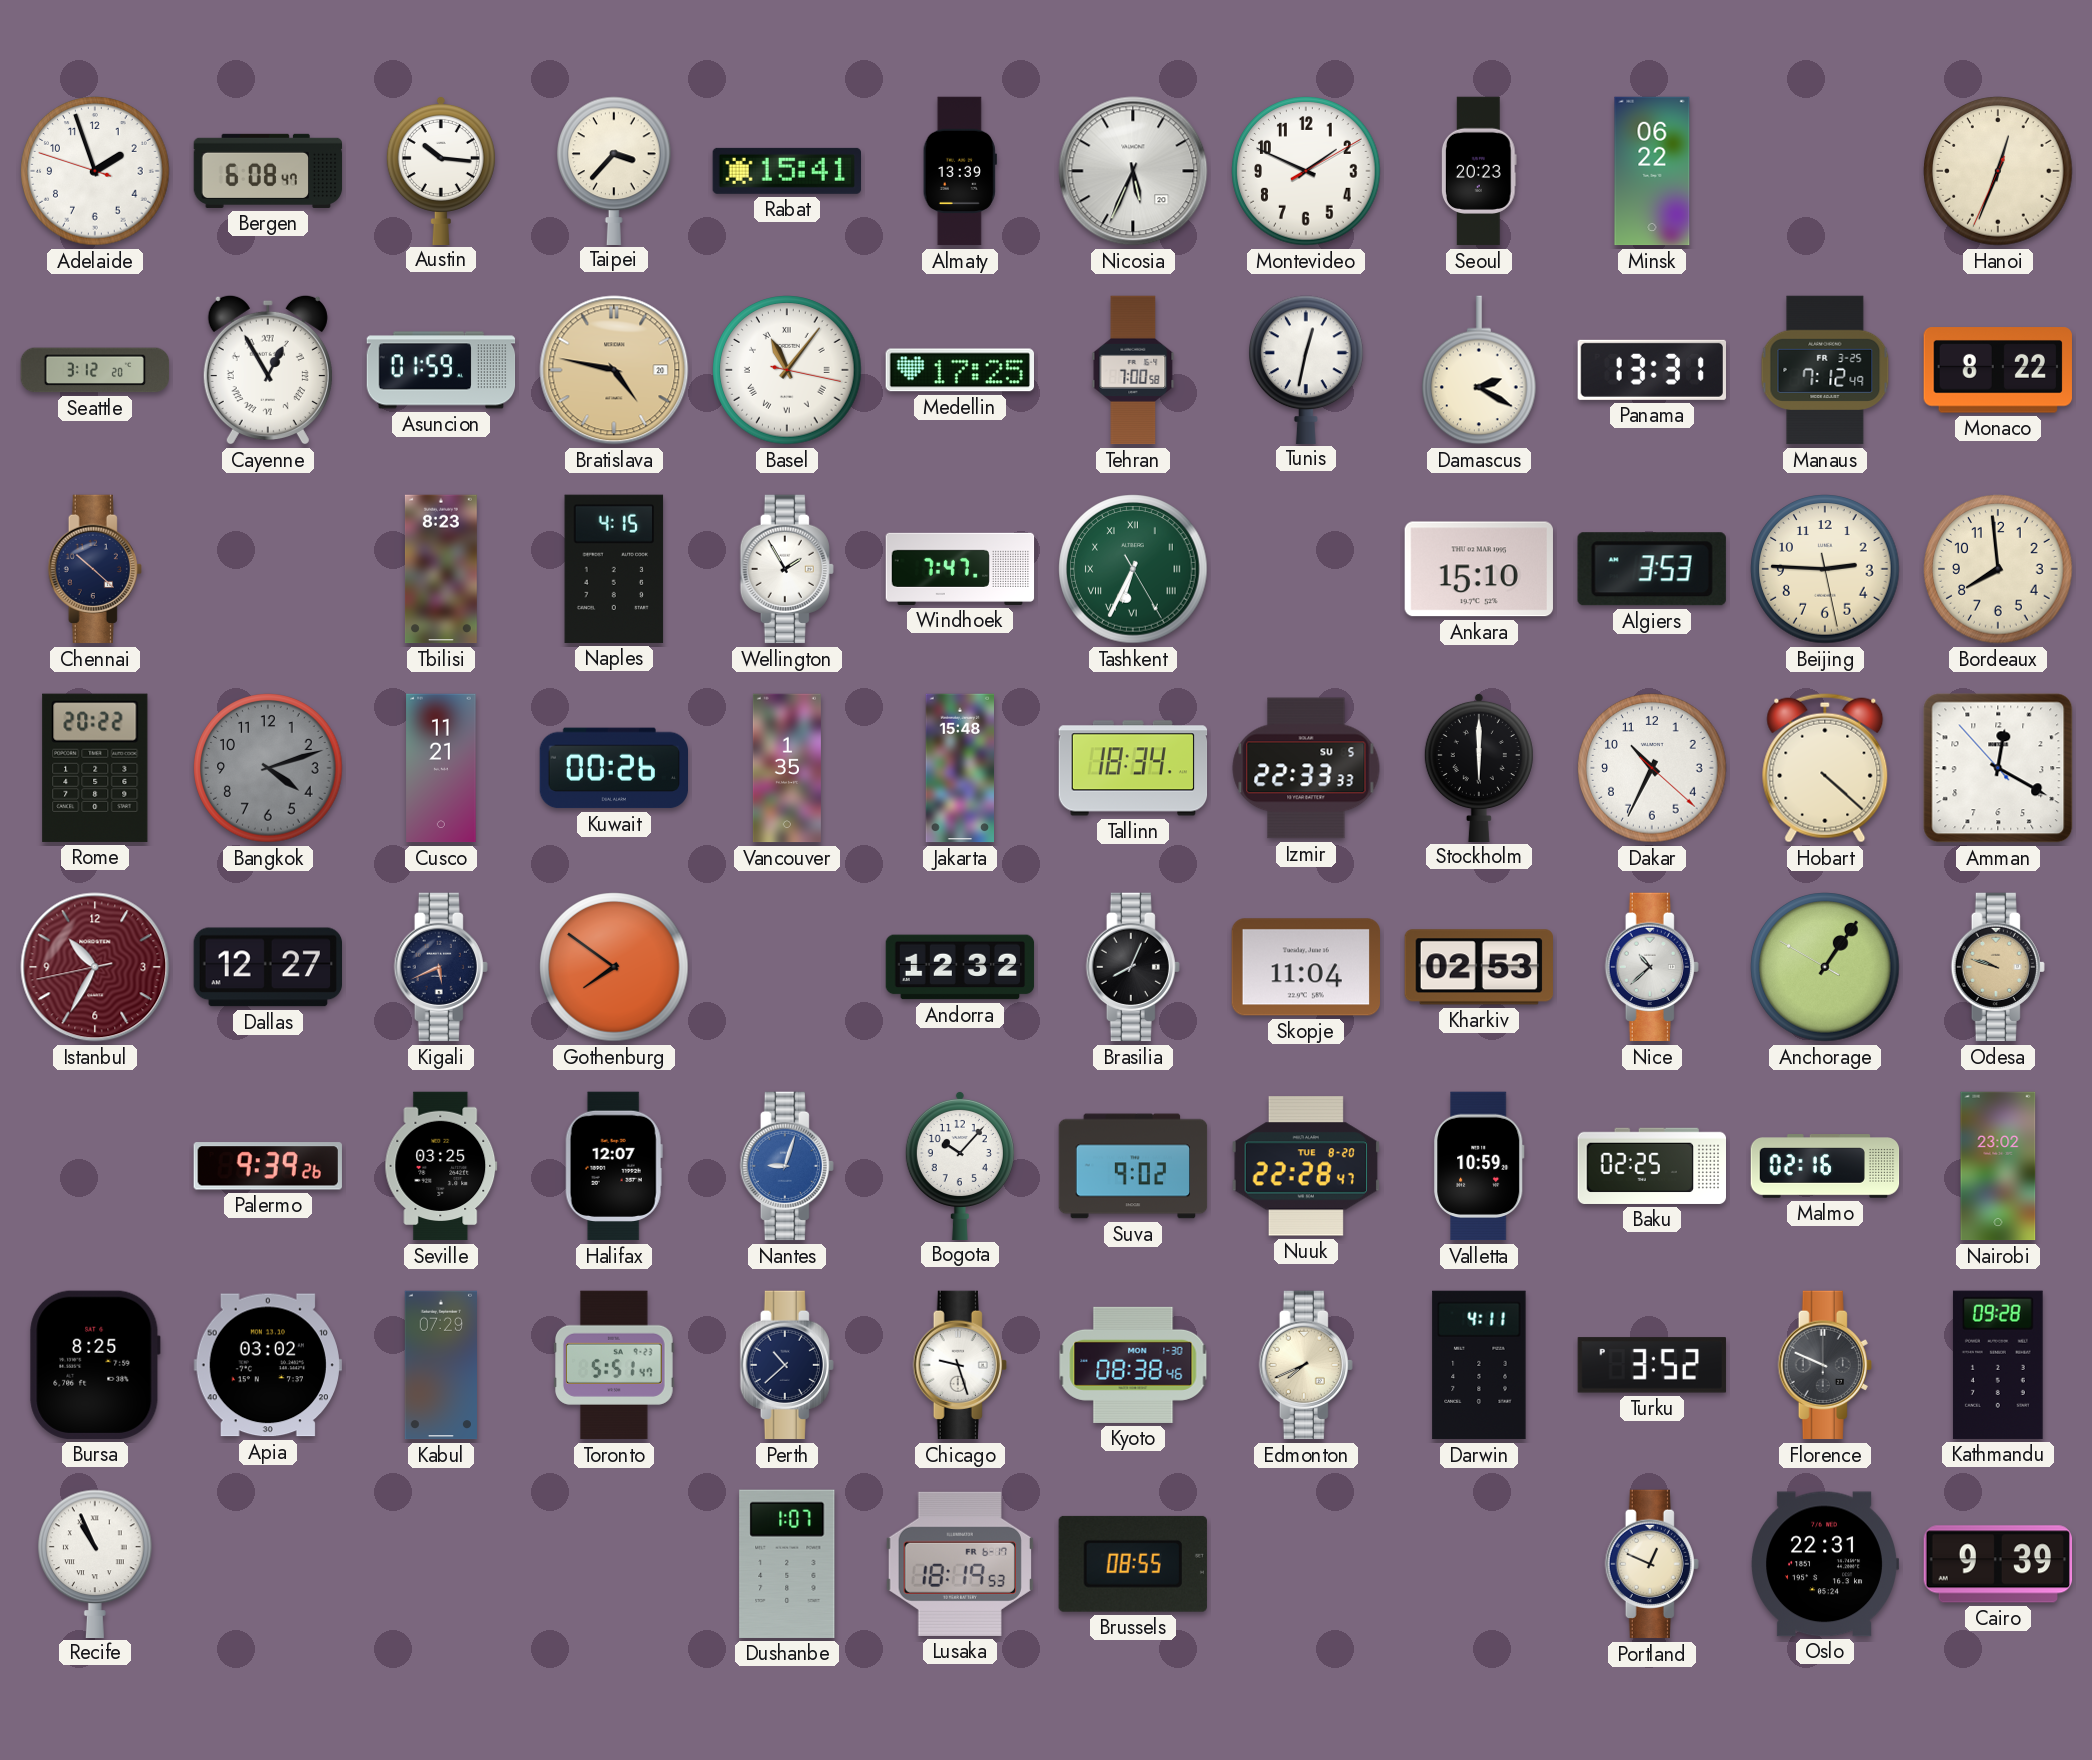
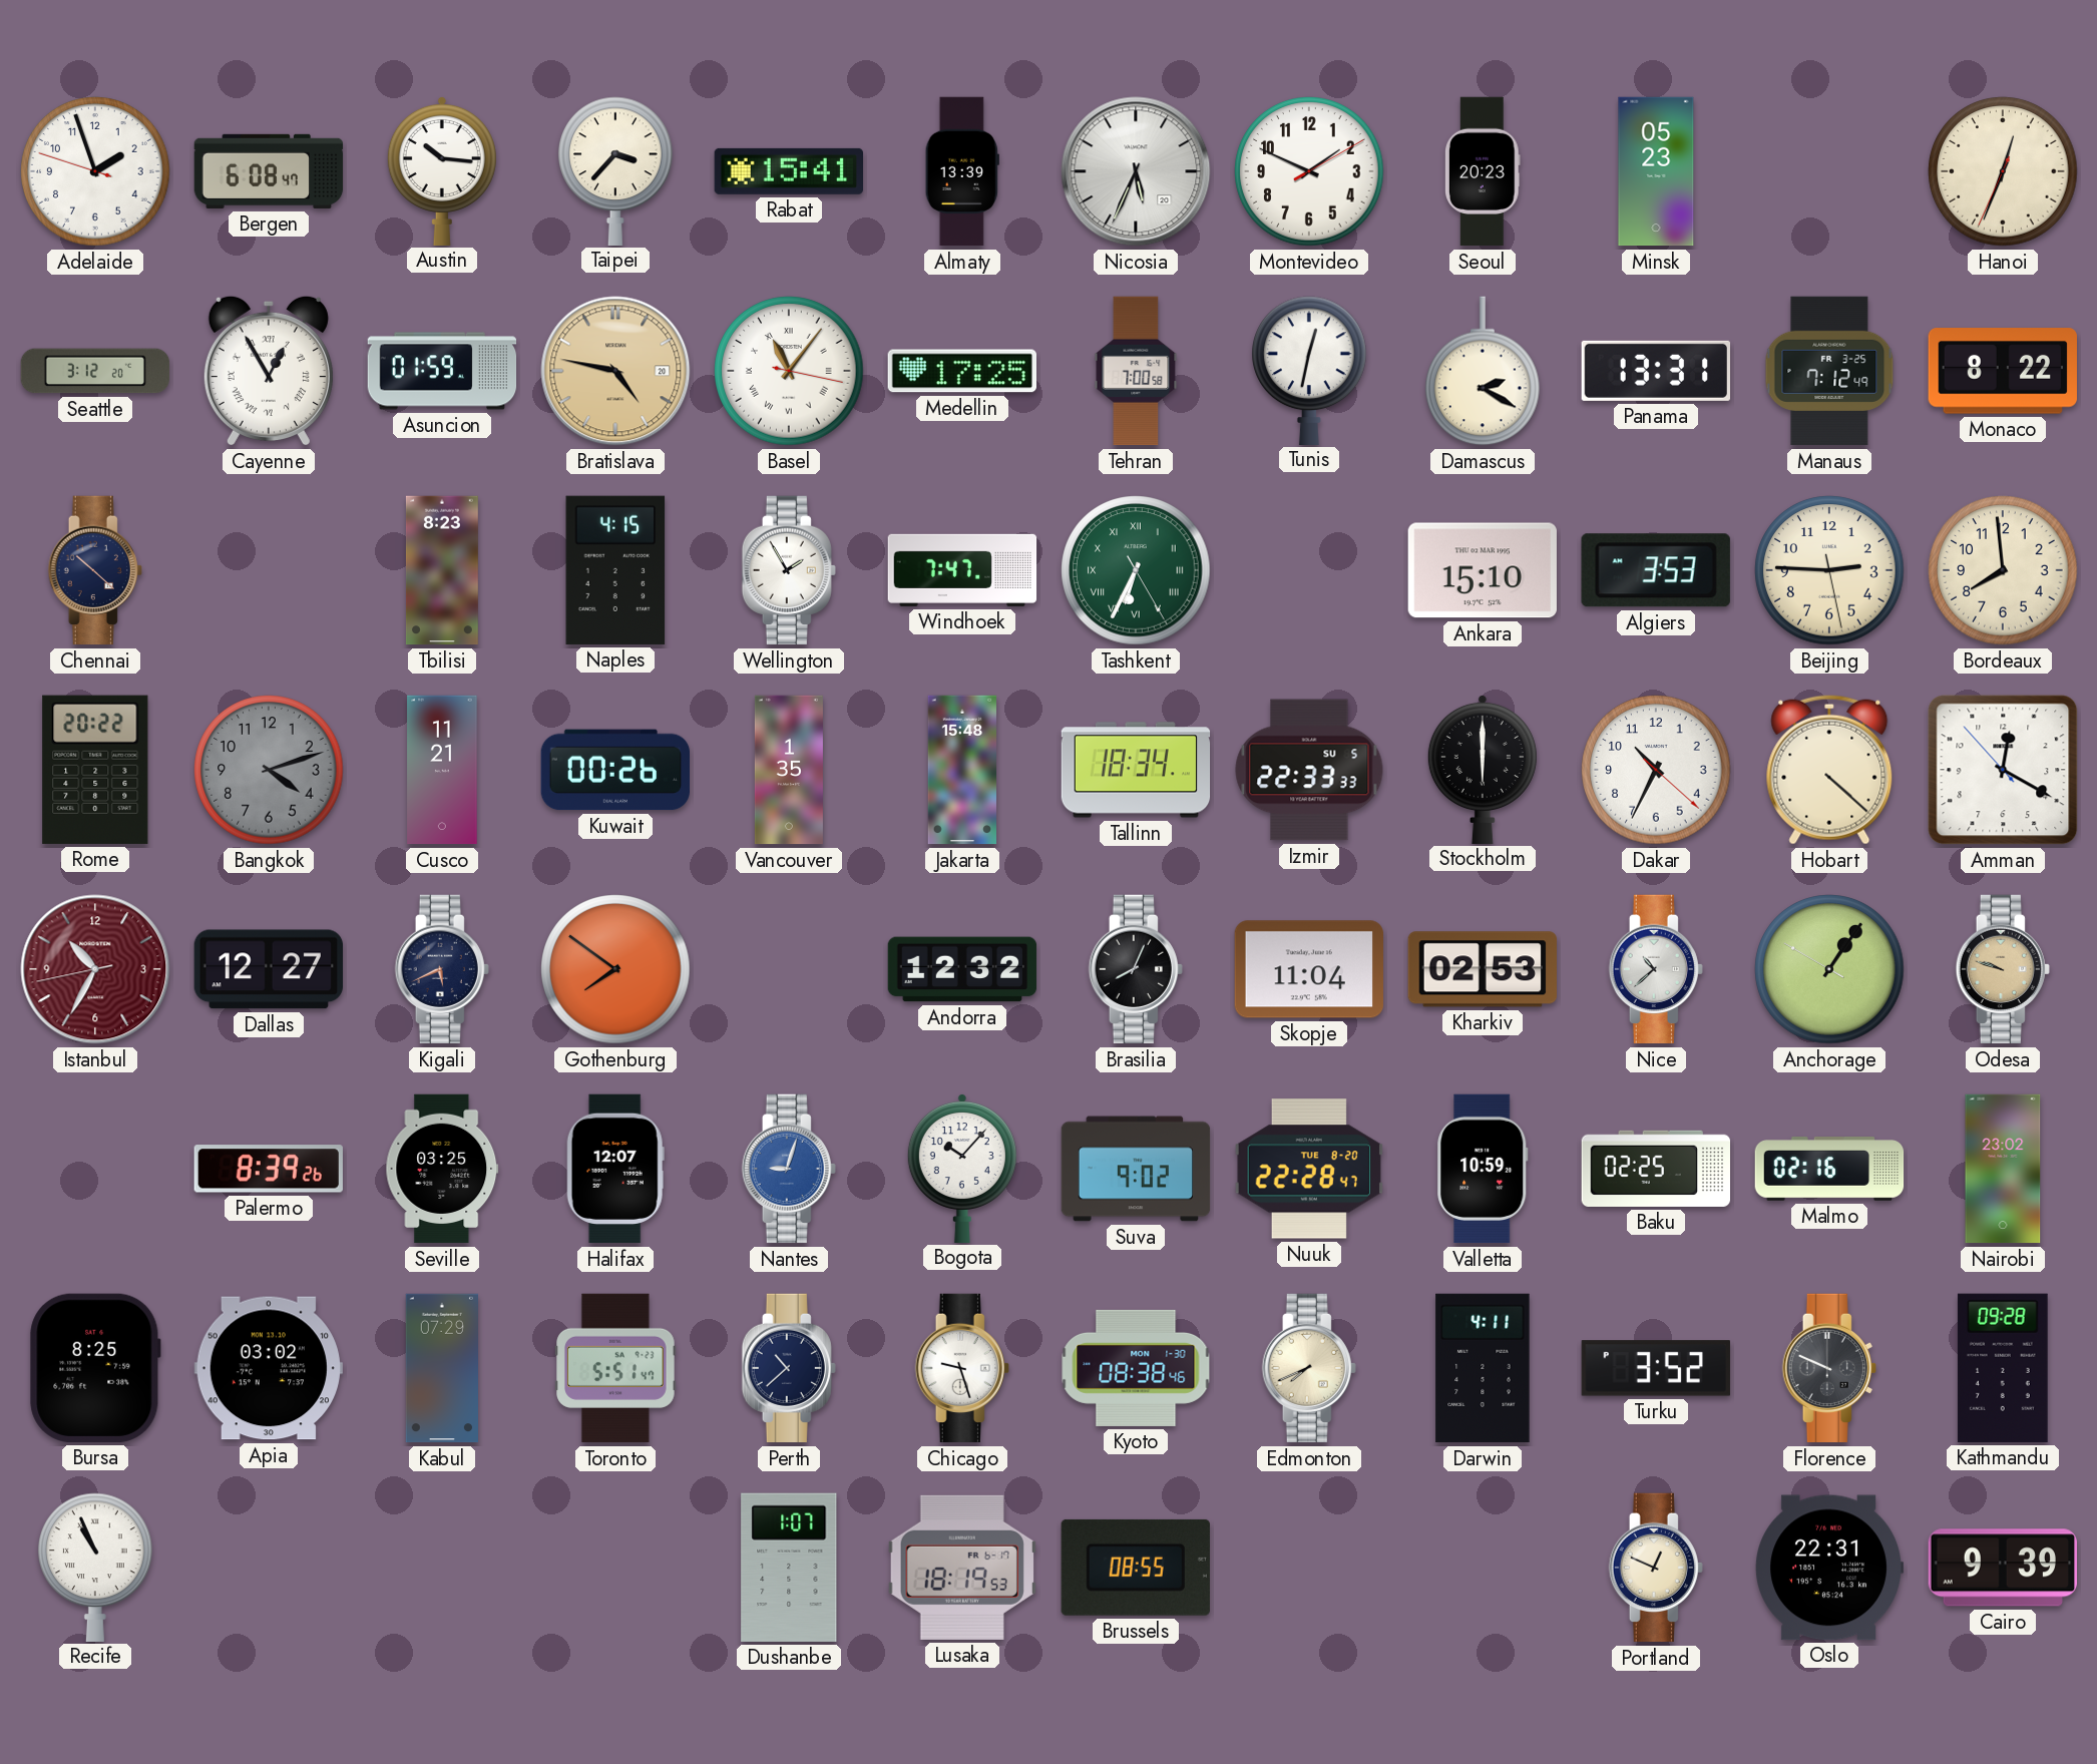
Minsk: 06:22 -> 05:23
Palermo: 9:39 -> 8:39
